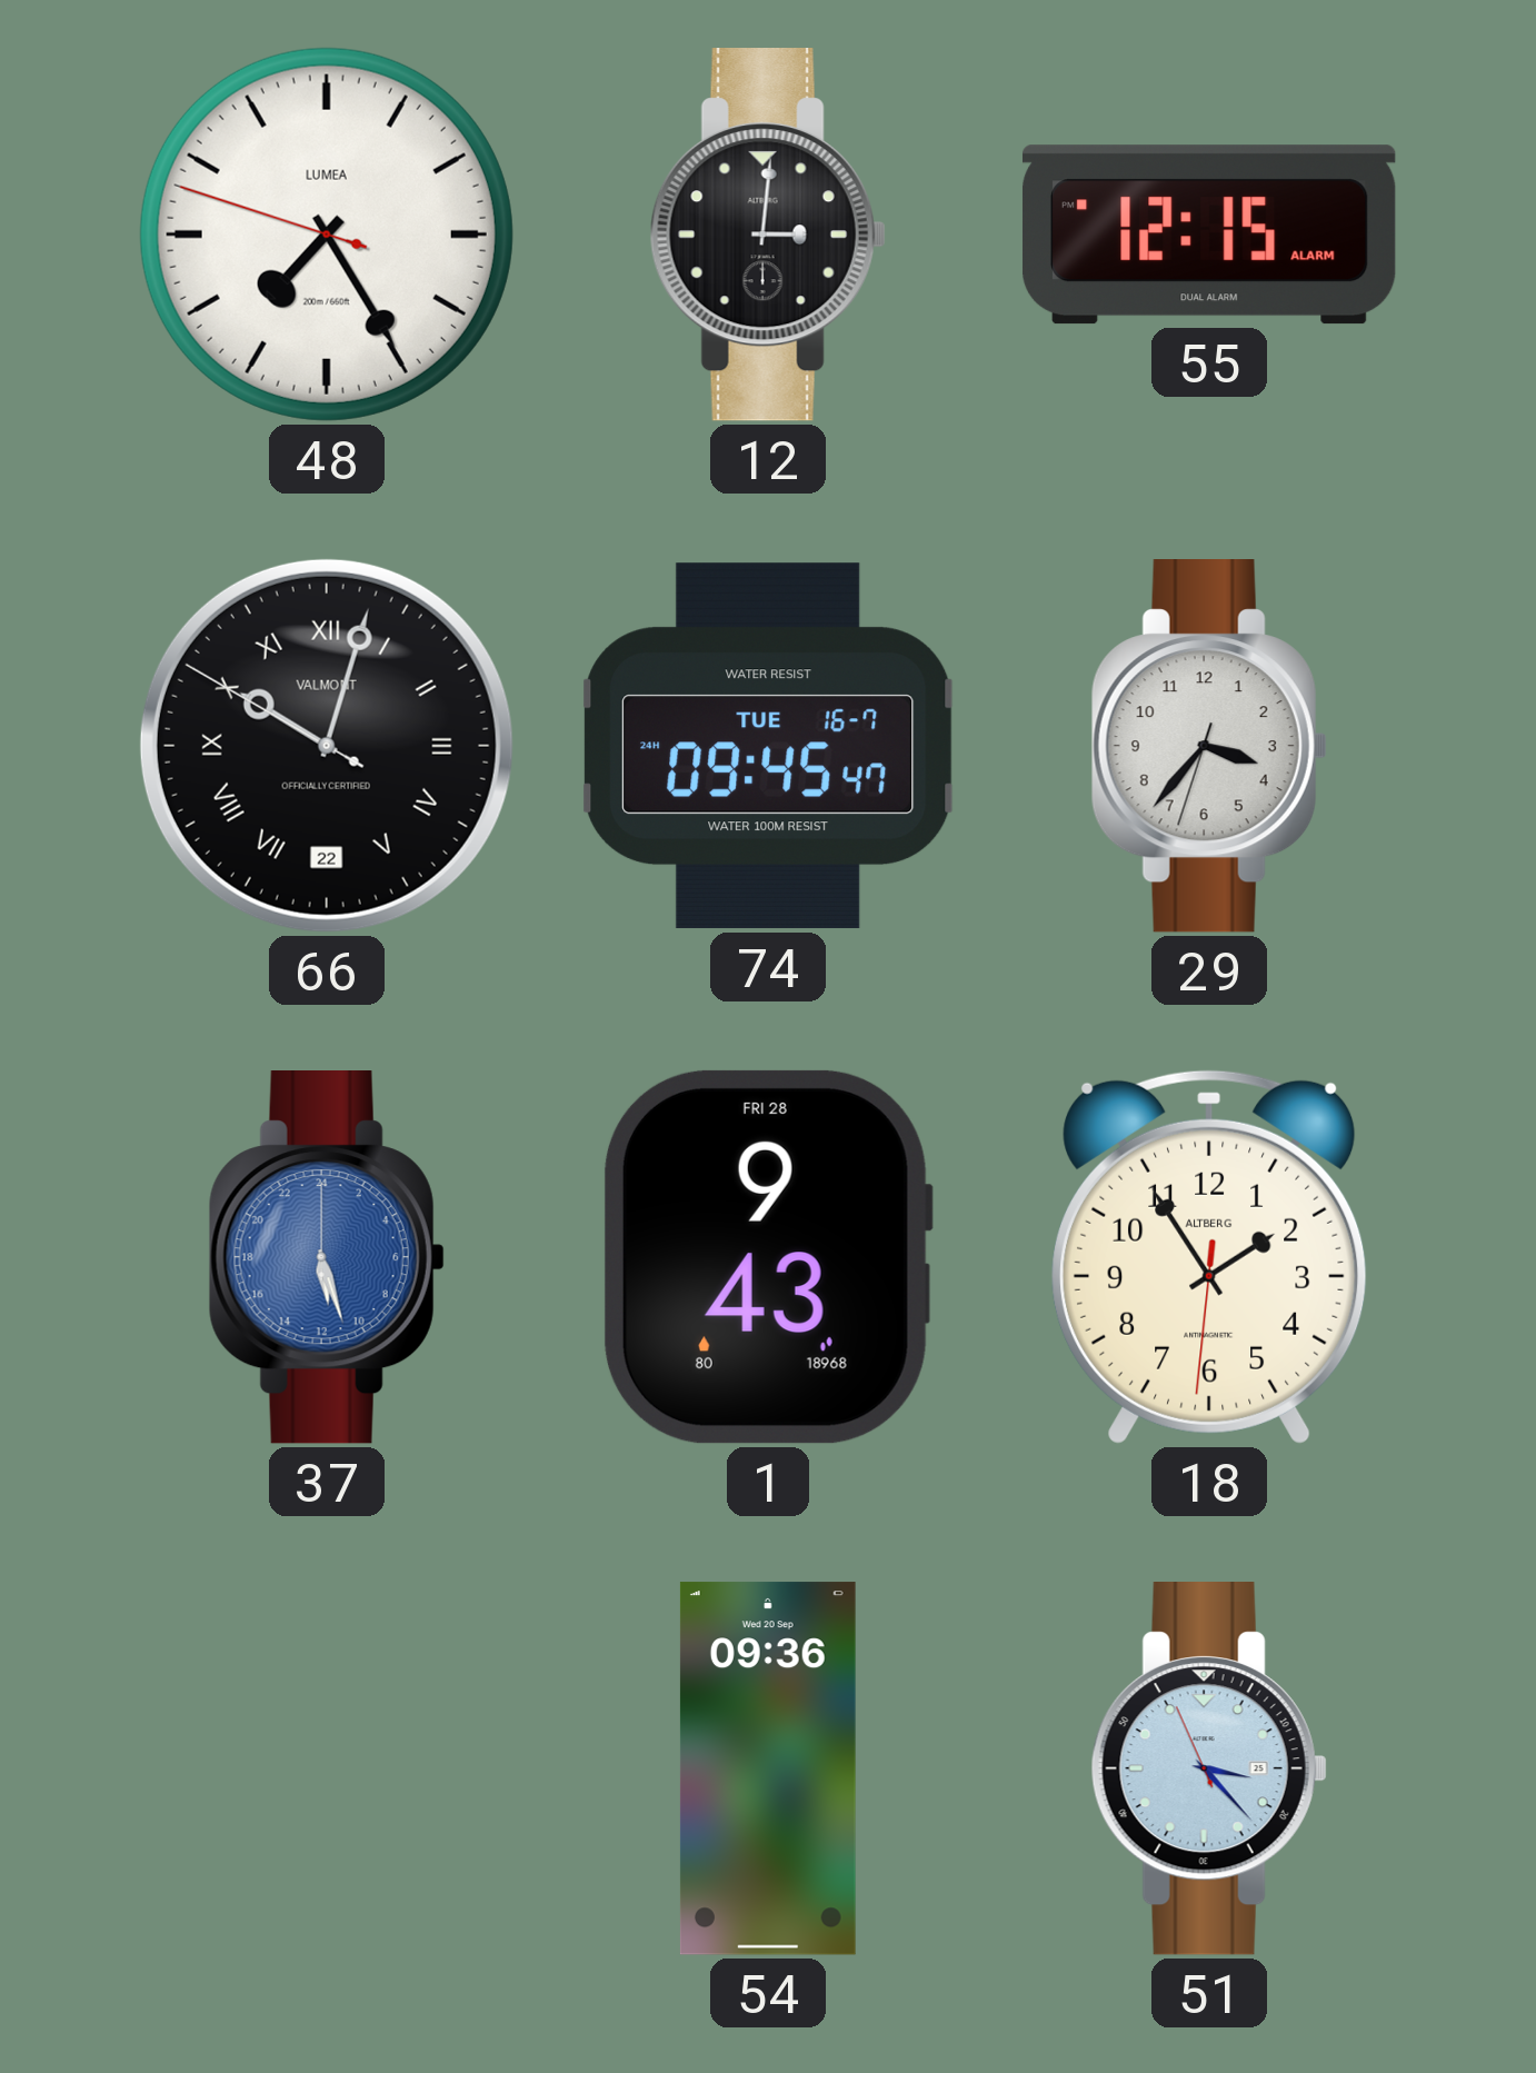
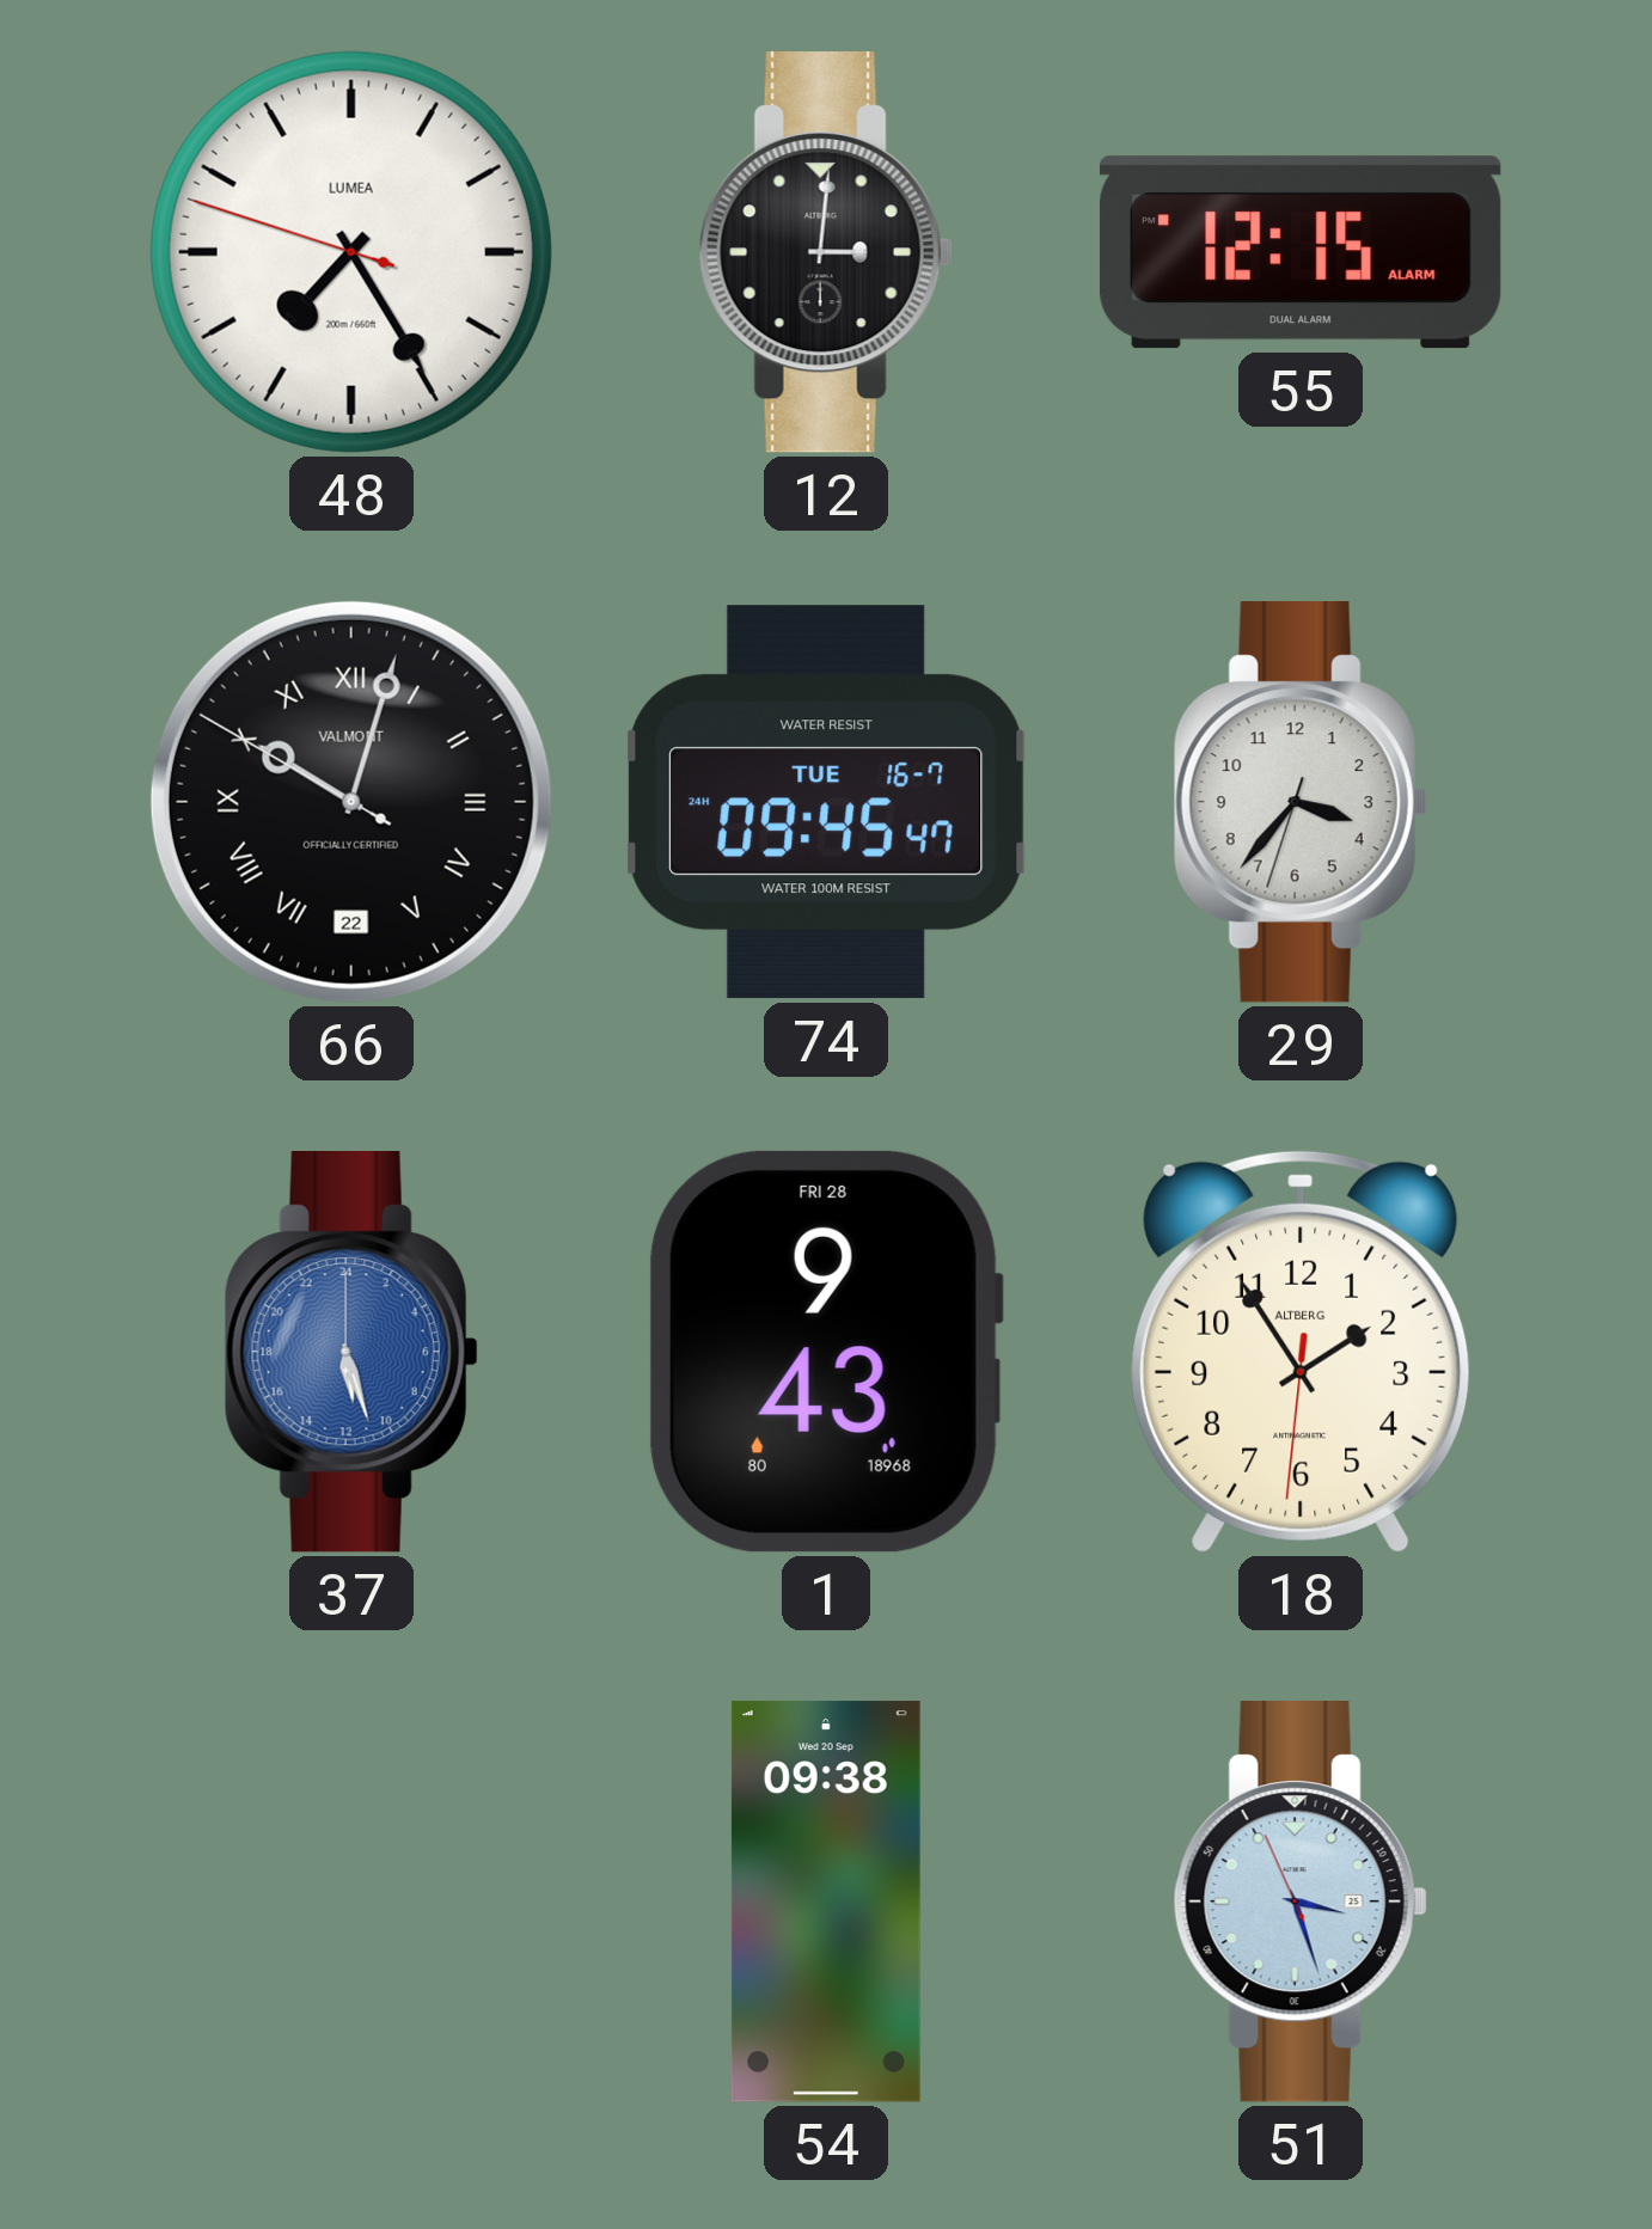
54: 09:36 -> 09:38
51: 3:22 -> 3:26
